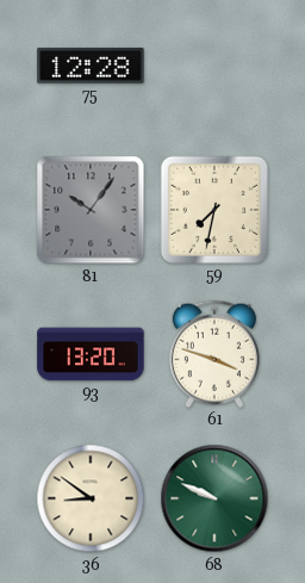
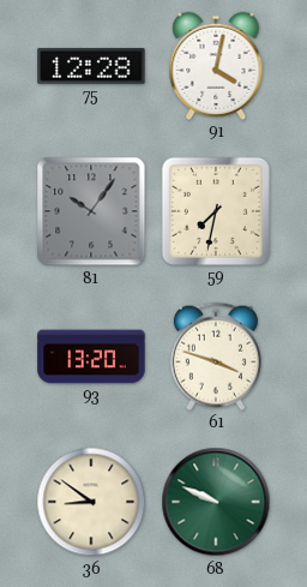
91: none -> 4:02
